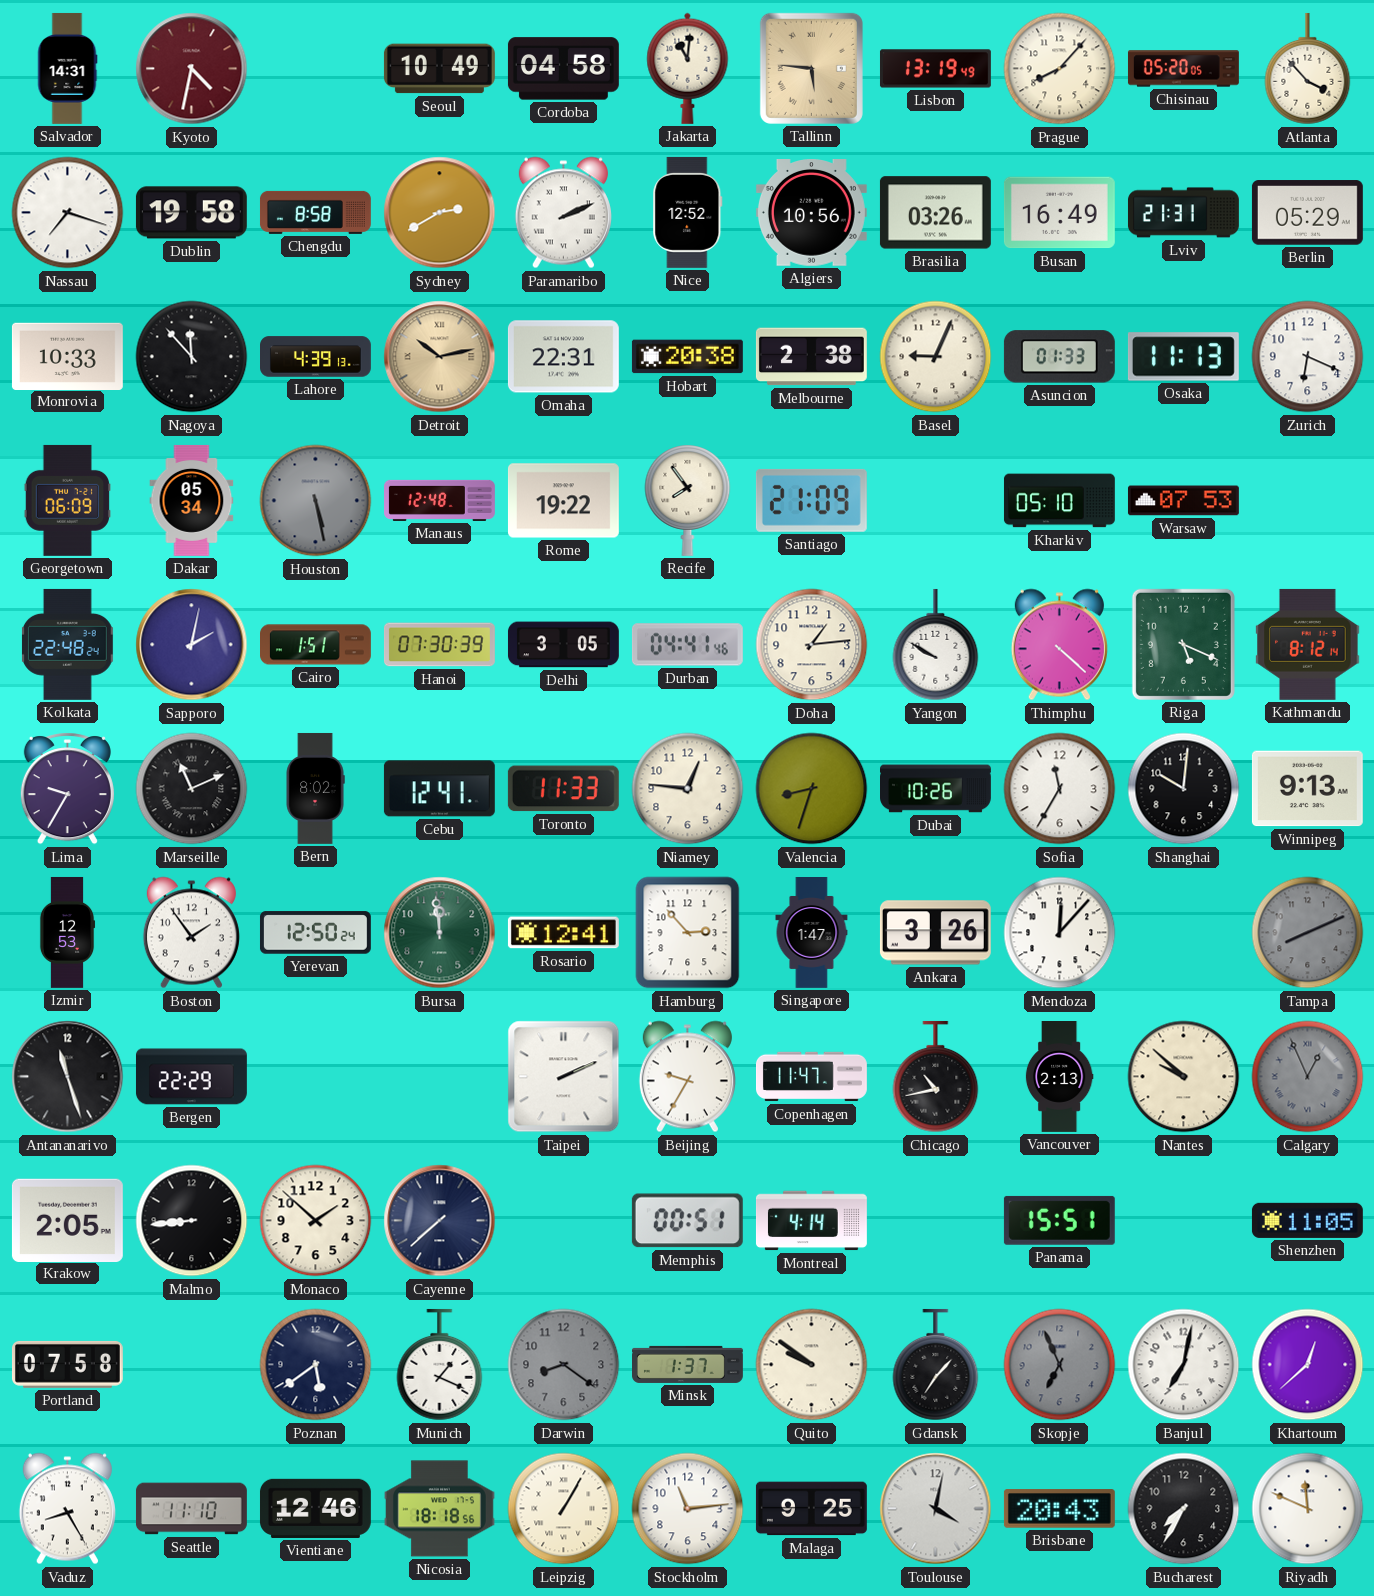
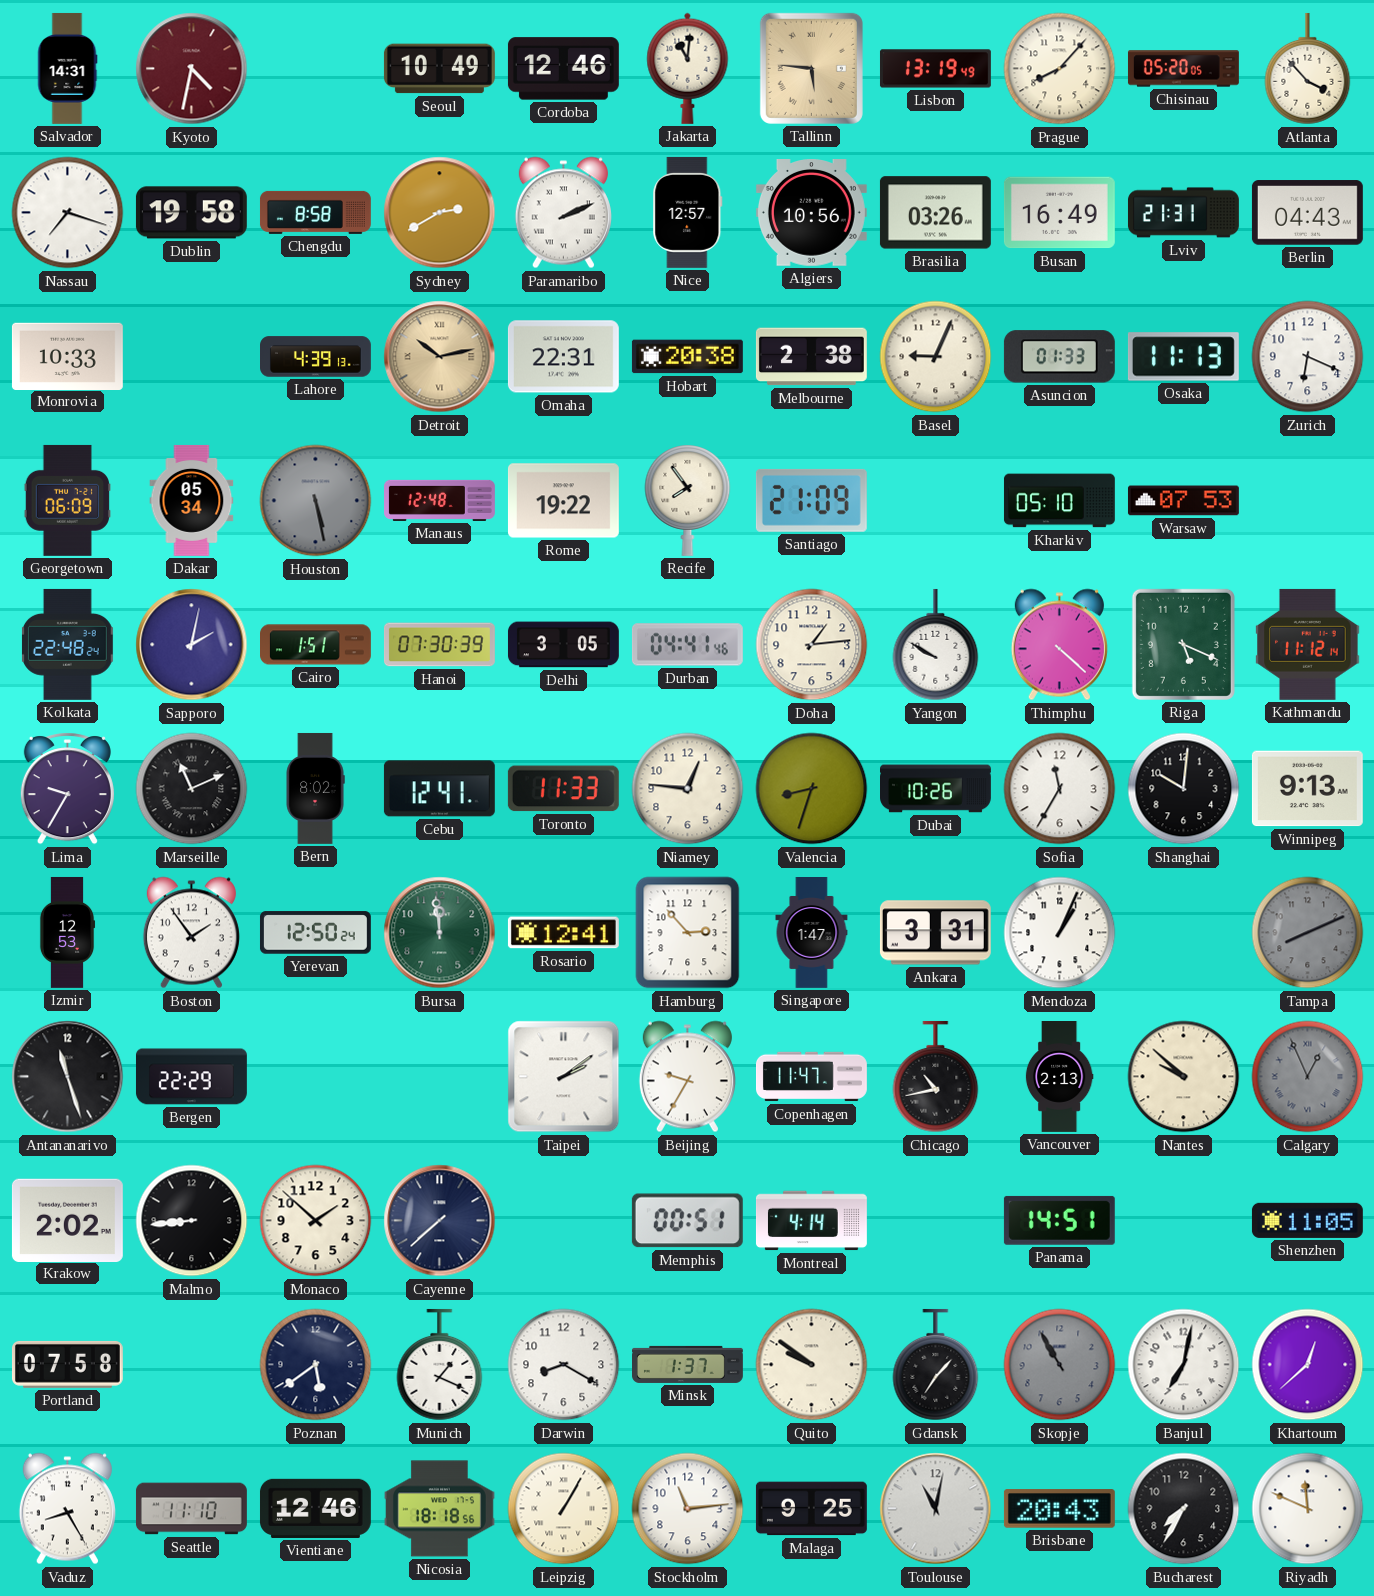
Cordoba: 04:58 -> 12:46
Nice: 12:52 -> 12:57
Berlin: 05:29 -> 04:43
Nagoya: 11:53 -> none
Kathmandu: 8:12 -> 11:12
Ankara: 3:26 -> 3:31
Mendoza: 12:07 -> 1:04
Taipei: 2:11 -> 2:09
Krakow: 2:05 -> 2:02
Panama: 15:51 -> 14:51
Darwin: 8:21 -> 8:20
Darwin dial: grey -> white
Skopje: 6:56 -> 10:55
Toulouse: 4:02 -> 11:02
